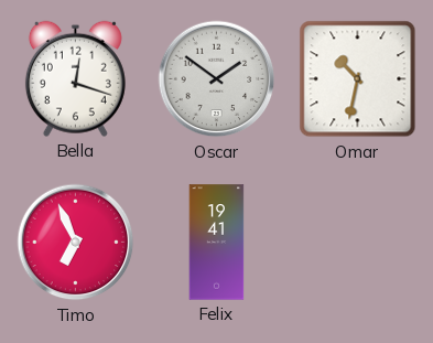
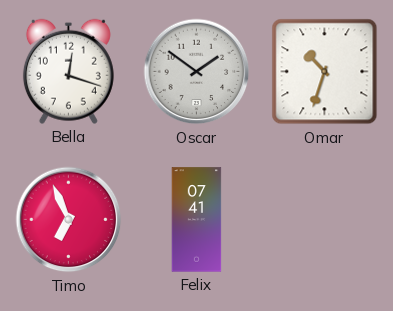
Omar: 10:32 -> 10:33
Felix: 19:41 -> 07:41
